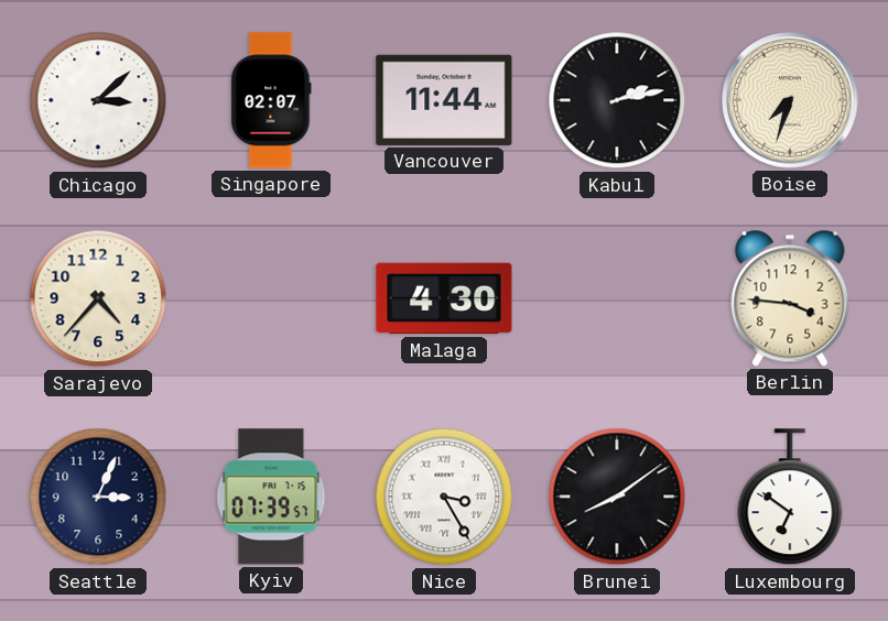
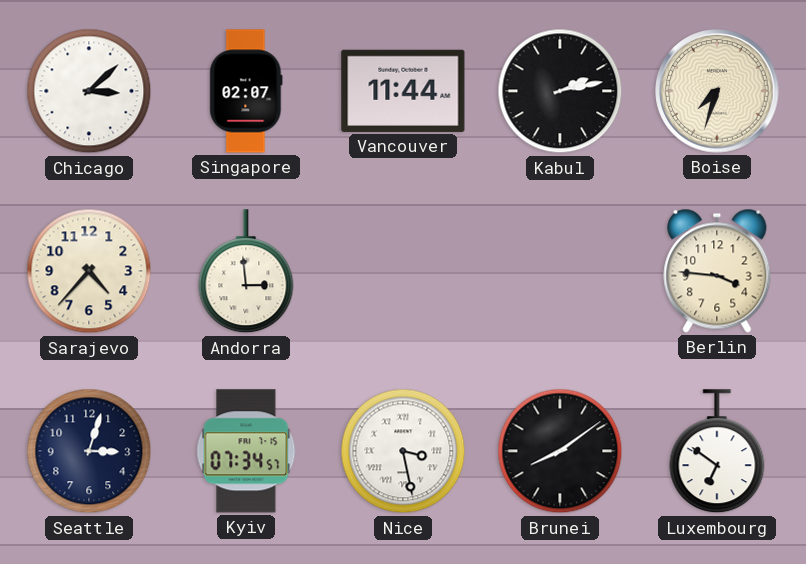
Andorra: none -> 2:59
Malaga: 4:30 -> none
Seattle: 3:04 -> 3:03
Kyiv: 07:39 -> 07:34
Nice: 3:25 -> 3:28
